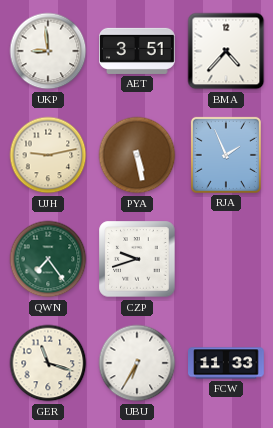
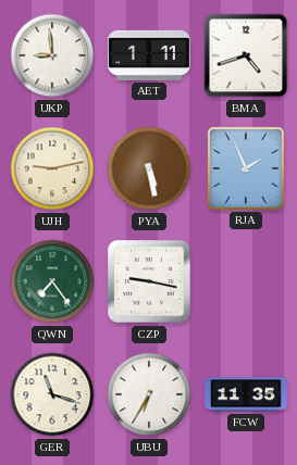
AET: 3:51 -> 1:11
BMA: 4:37 -> 4:42
CZP: 9:42 -> 9:17
FCW: 11:33 -> 11:35
